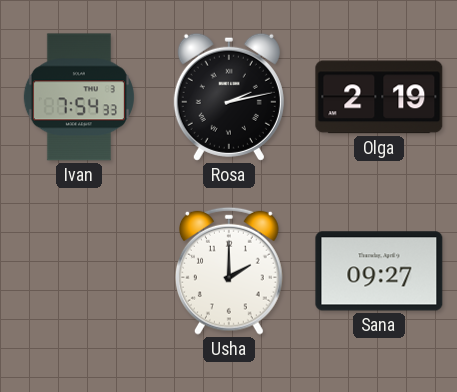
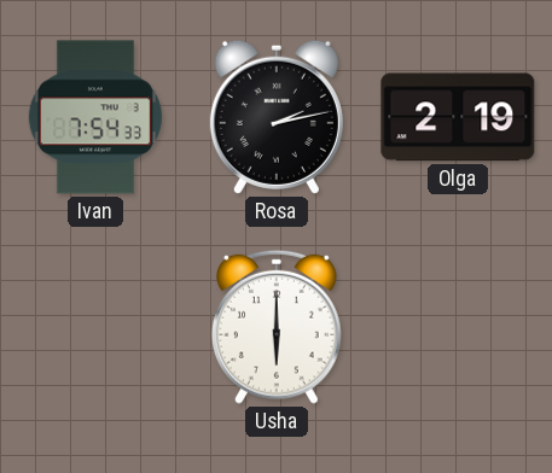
Usha: 2:00 -> 6:00
Sana: 09:27 -> none
